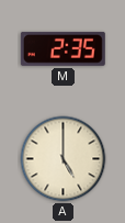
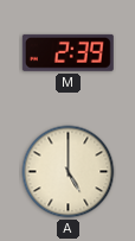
M: 2:35 -> 2:39
